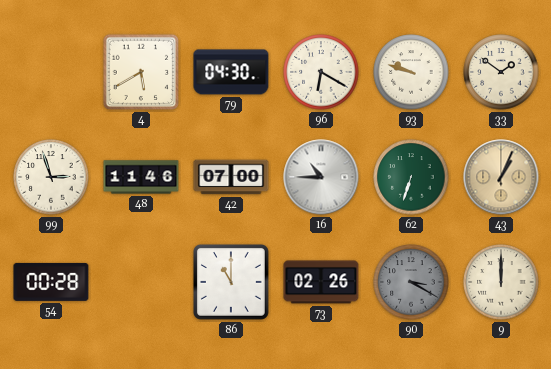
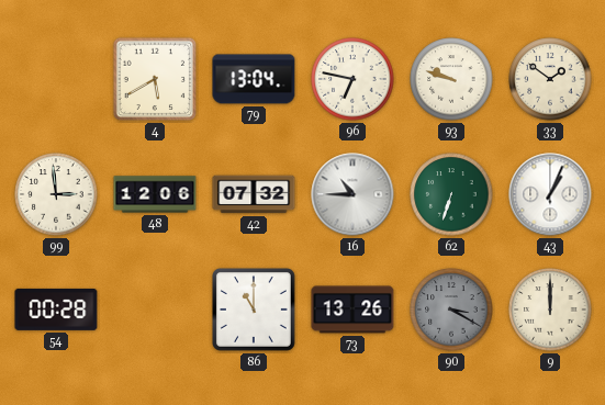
79: 04:30 -> 13:04
96: 6:20 -> 6:47
99: 2:57 -> 2:59
48: 11:46 -> 12:06
42: 07:00 -> 07:32
43 dial: champagne -> white
73: 02:26 -> 13:26
